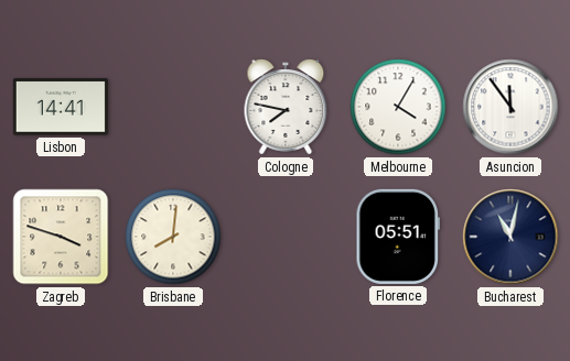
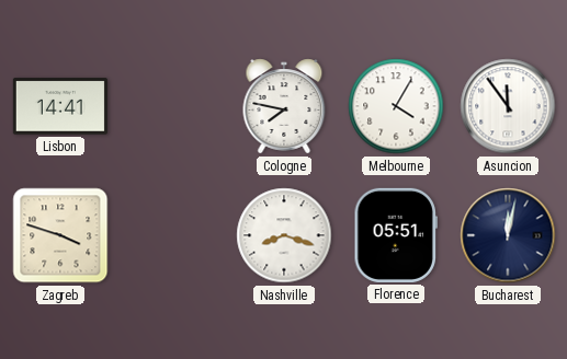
Brisbane: 8:01 -> none
Nashville: none -> 8:18
Bucharest: 11:02 -> 12:02
